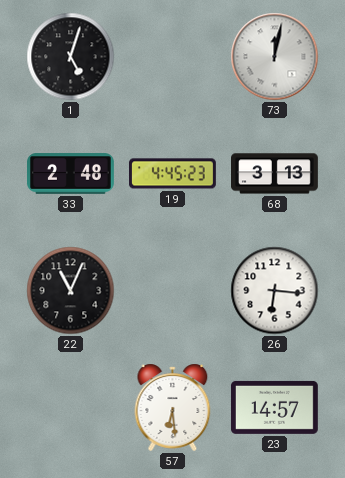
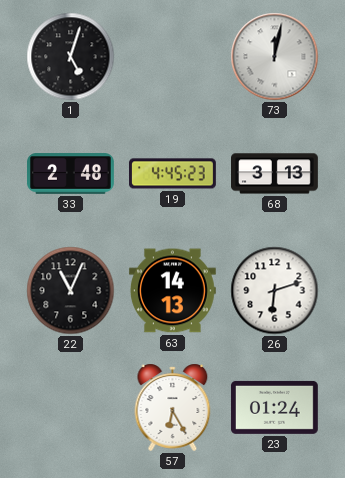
63: none -> 14:13
26: 6:16 -> 6:12
57: 6:29 -> 6:25
23: 14:57 -> 01:24
